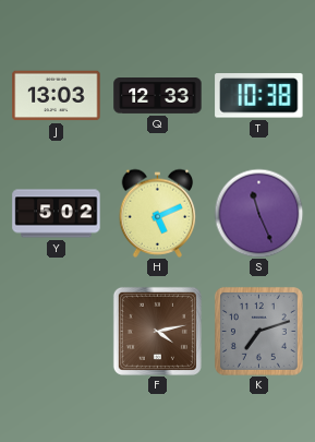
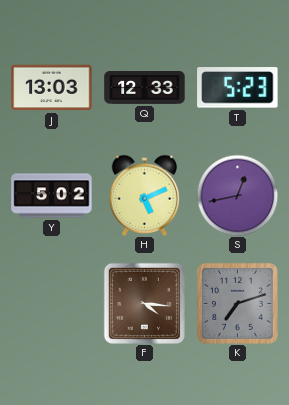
T: 10:38 -> 5:23
S: 11:26 -> 12:43
F: 4:13 -> 4:16
